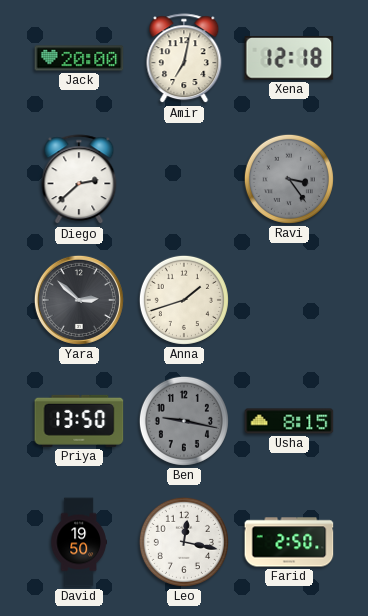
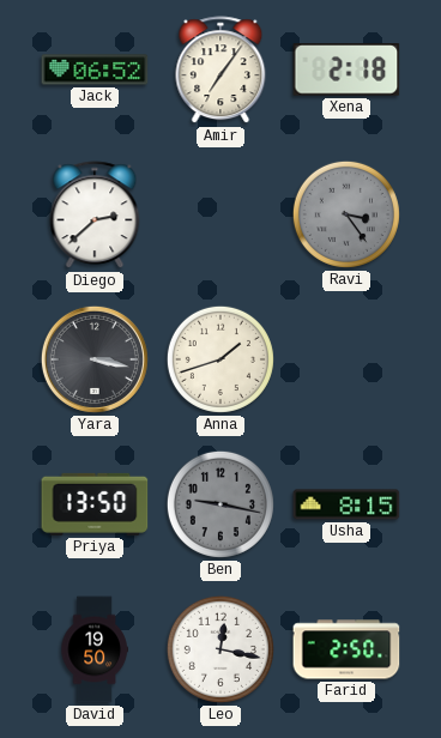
Jack: 20:00 -> 06:52
Amir: 7:02 -> 7:06
Xena: 12:18 -> 2:18
Yara: 2:52 -> 3:17
